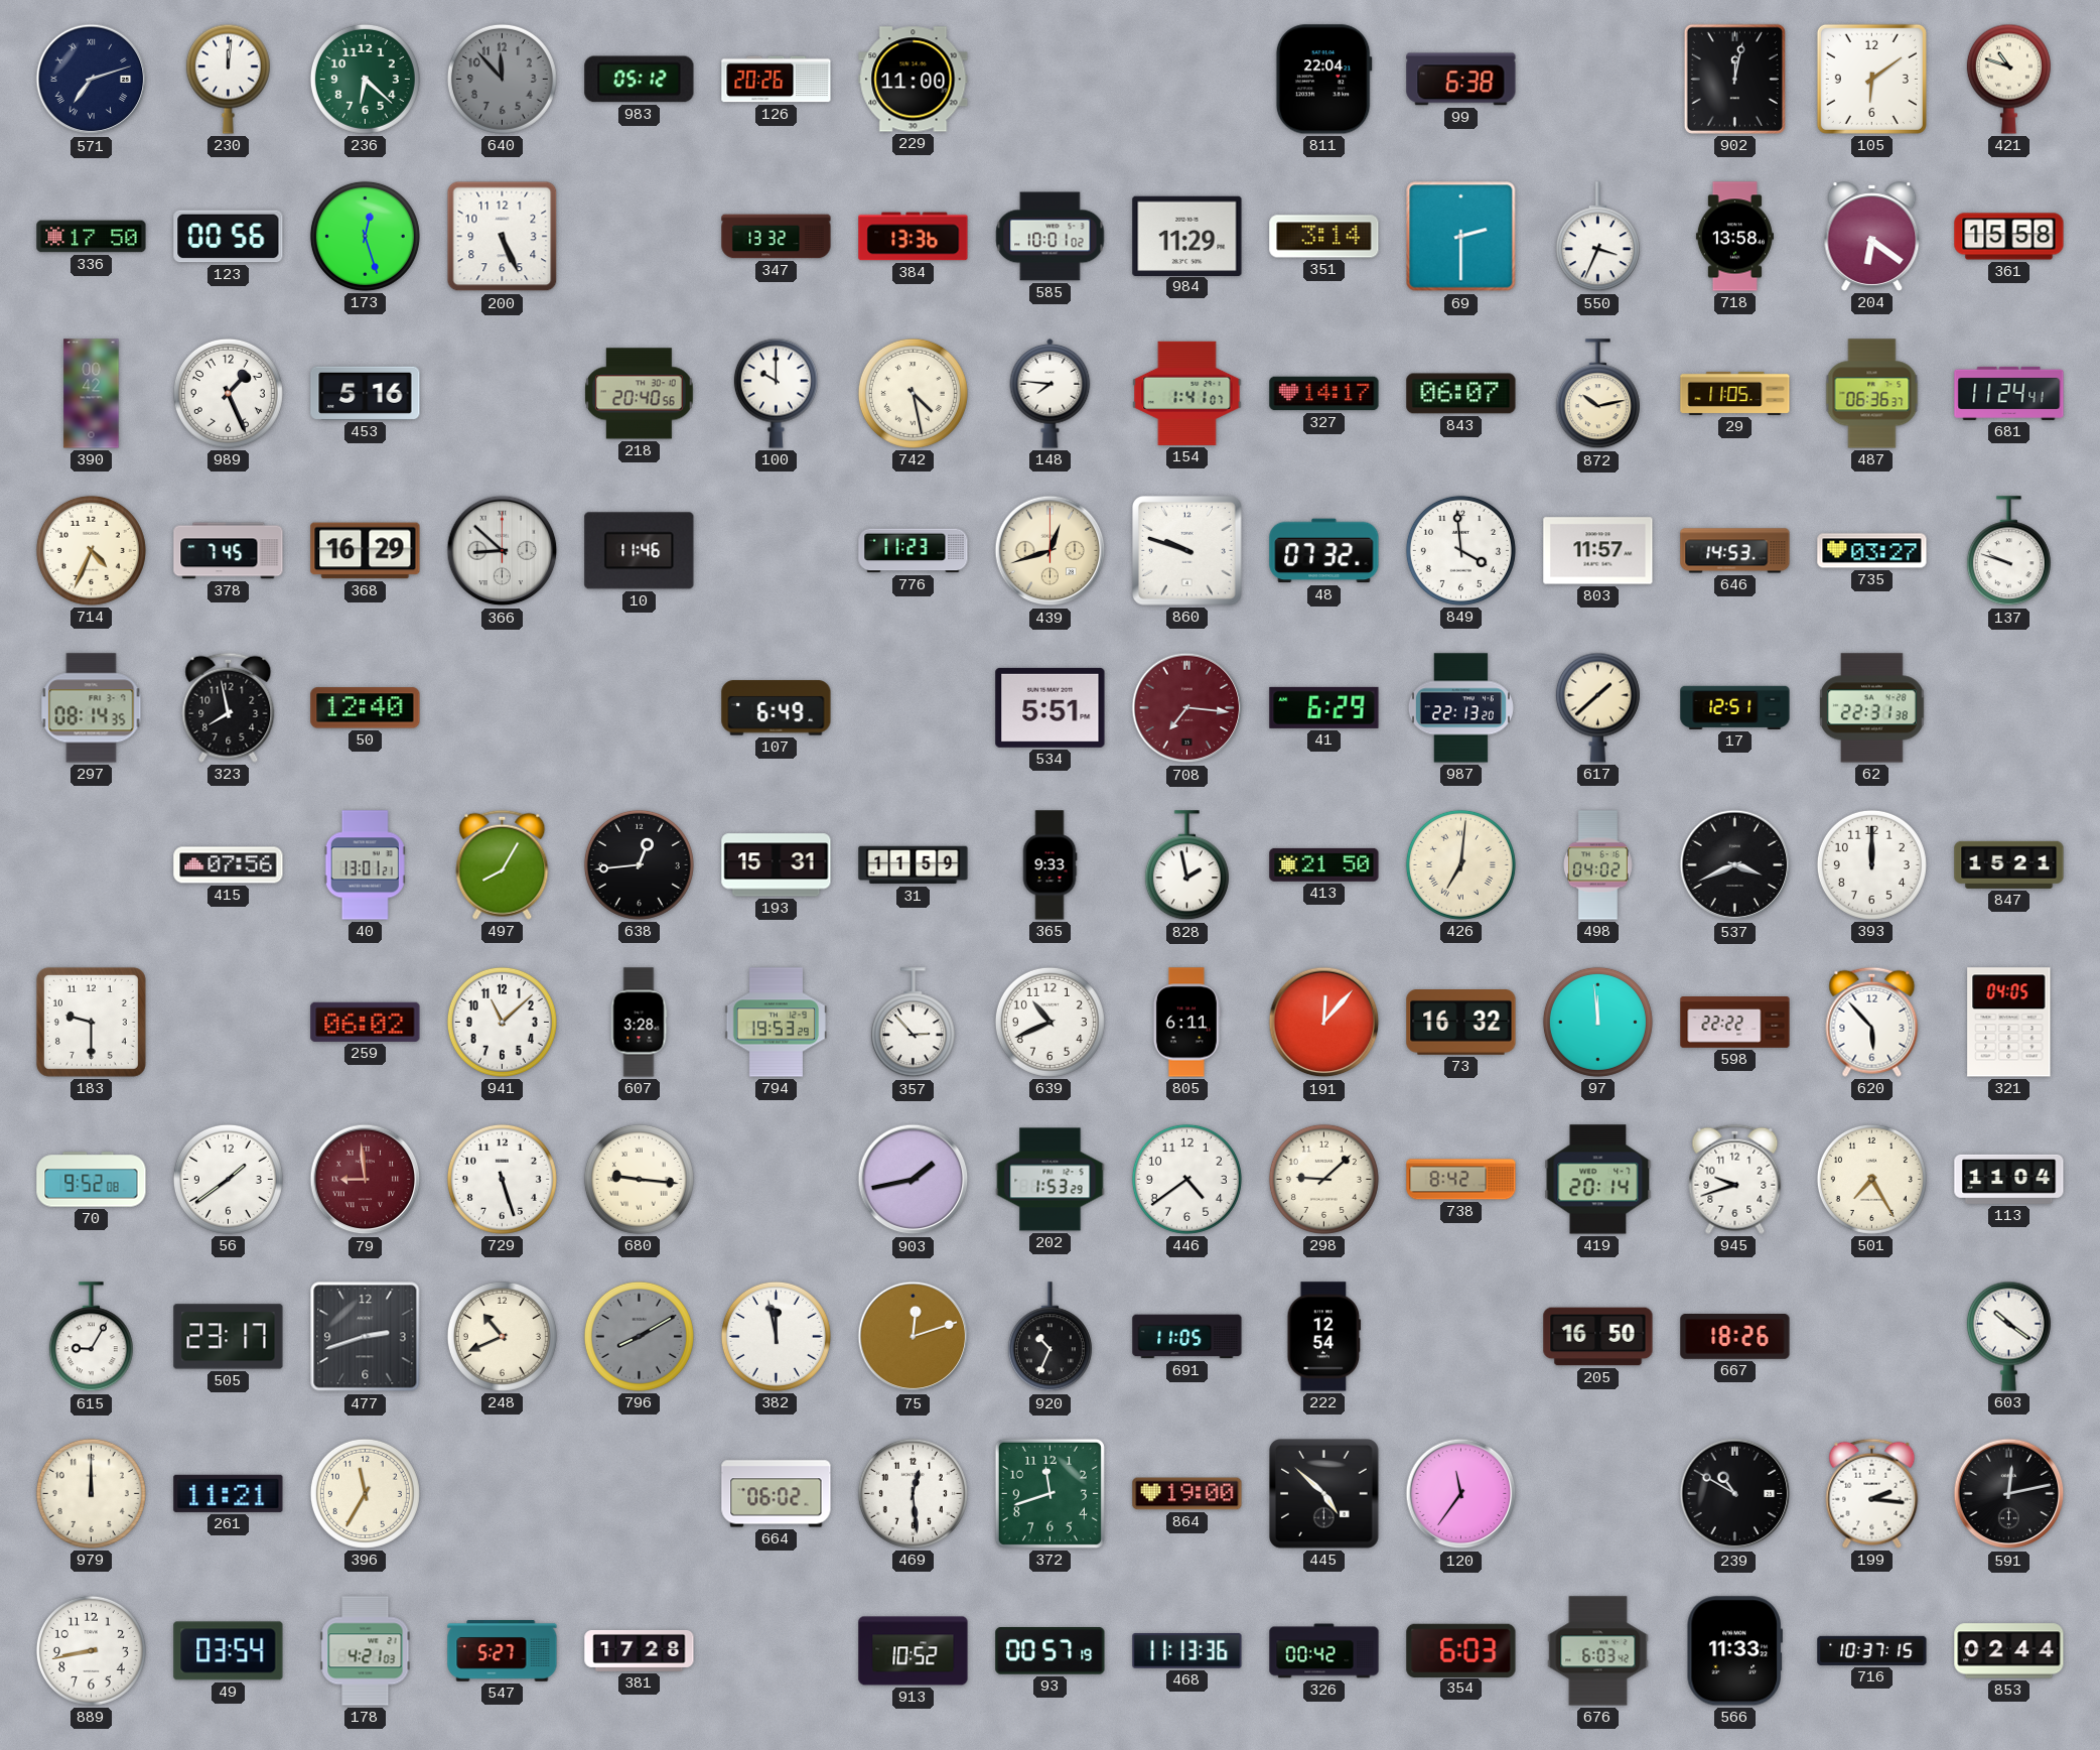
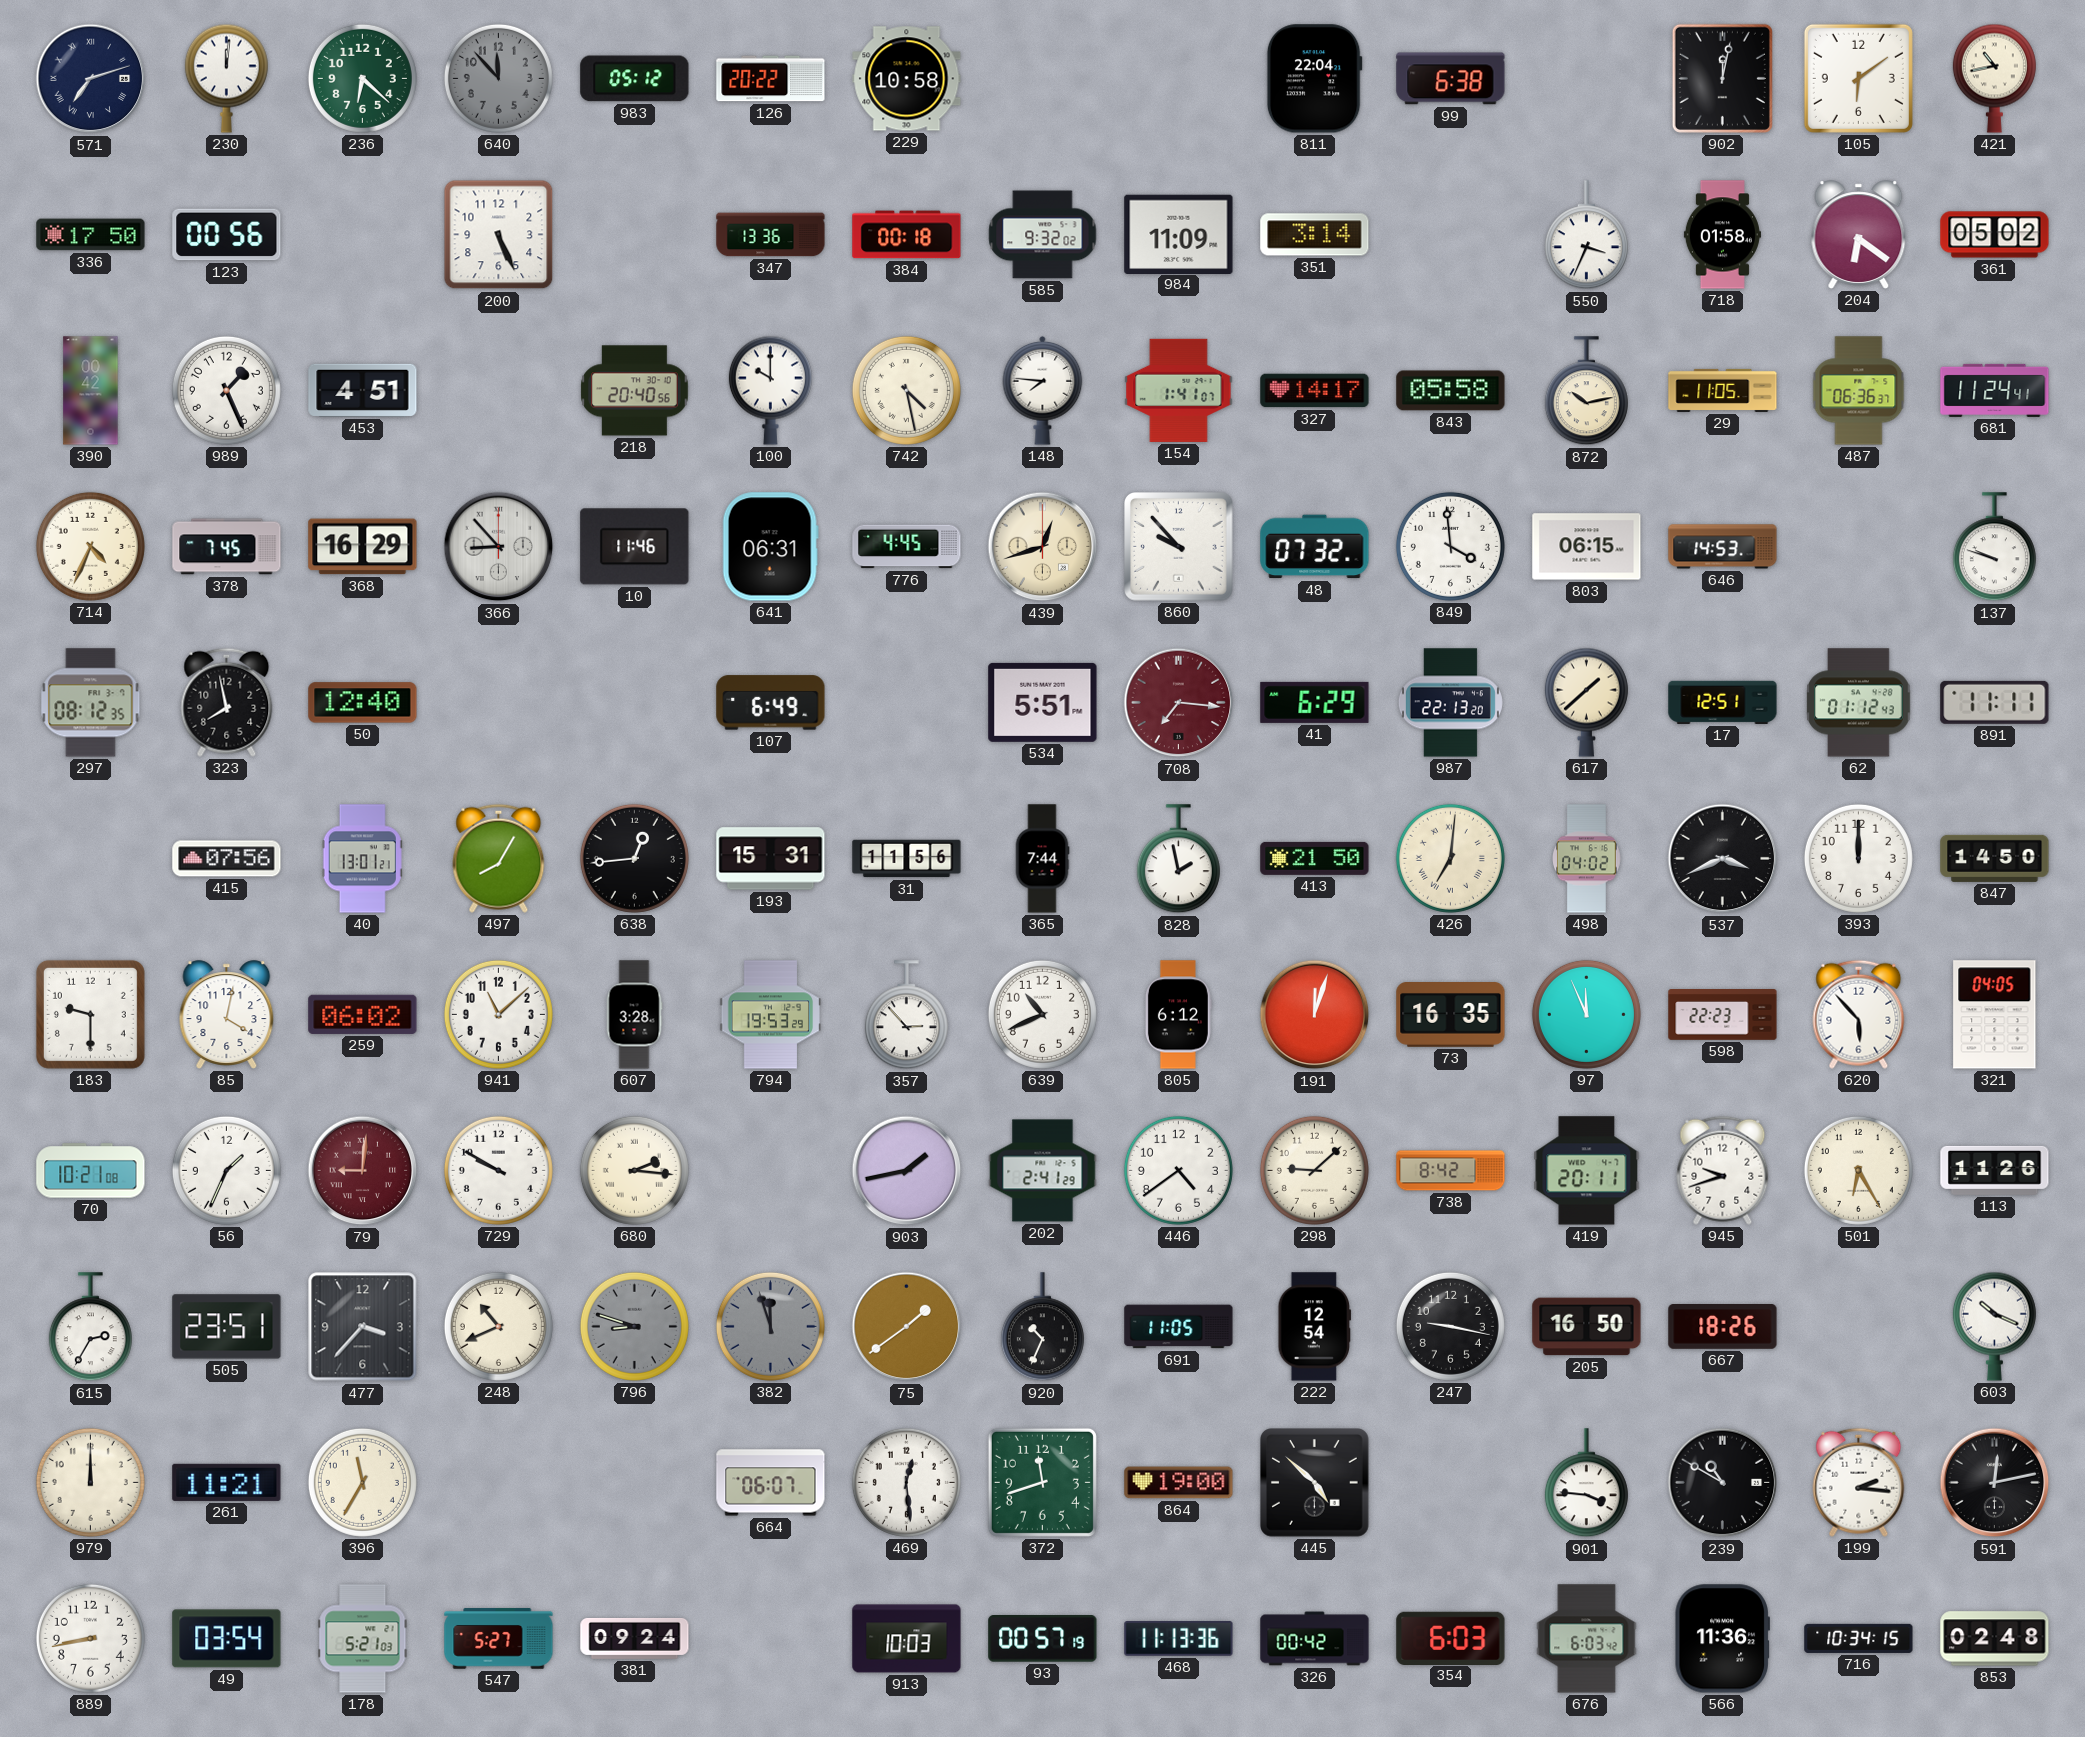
126: 20:26 -> 20:22
229: 11:00 -> 10:58
421: 10:48 -> 10:43
173: 12:27 -> none
347: 13:32 -> 13:36
384: 13:36 -> 00:18
585: 10:01 -> 9:32
984: 11:29 -> 11:09
69: 2:30 -> none
718: 13:58 -> 01:58
361: 15:58 -> 05:02
453: 5:16 -> 4:51
843: 06:07 -> 05:58
366: 8:52 -> 8:53
641: none -> 06:31
776: 11:23 -> 4:45
860: 9:48 -> 9:53
803: 11:57 -> 06:15
735: 03:27 -> none
297: 08:14 -> 08:12
62: 22:31 -> 01:12
891: none -> 11:11
31: 11:59 -> 11:56
365: 9:33 -> 7:44
847: 15:21 -> 14:50
85: none -> 4:02
805: 6:11 -> 6:12
191: 12:07 -> 12:03
73: 16:32 -> 16:35
97: 11:59 -> 11:56
598: 22:22 -> 22:23
70: 9:52 -> 10:21
56: 1:39 -> 1:34
79: 8:59 -> 9:01
729: 5:27 -> 9:50
680: 9:16 -> 2:16
202: 1:53 -> 2:41
419: 20:14 -> 20:11
501: 7:25 -> 6:25
113: 11:04 -> 11:26
615: 9:05 -> 2:35
505: 23:17 -> 23:51
477: 2:42 -> 3:37
796: 8:10 -> 8:48
382: 11:58 -> 11:57
382 dial: white -> grey
75: 12:12 -> 1:39
247: none -> 9:17
603: 10:21 -> 10:19
664: 06:02 -> 06:07
120: 11:36 -> none
901: none -> 3:46
178: 4:21 -> 5:21
381: 17:28 -> 09:24
913: 10:52 -> 10:03
566: 11:33 -> 11:36
716: 10:37 -> 10:34
853: 02:44 -> 02:48
